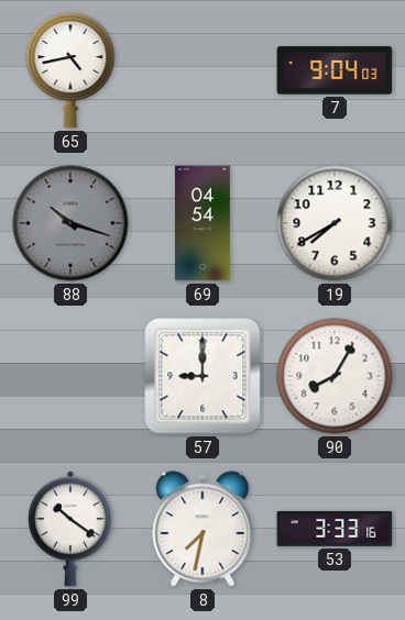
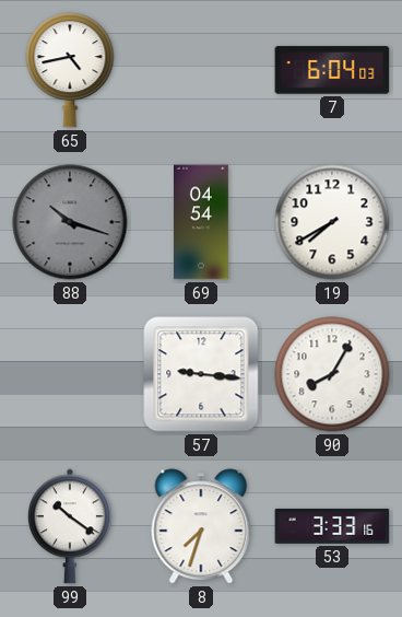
7: 9:04 -> 6:04
57: 9:00 -> 9:16
8: 7:32 -> 7:33
